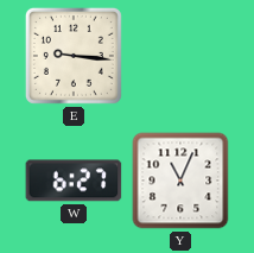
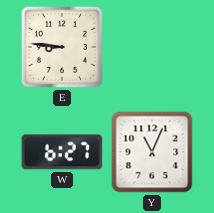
E: 9:16 -> 8:46
